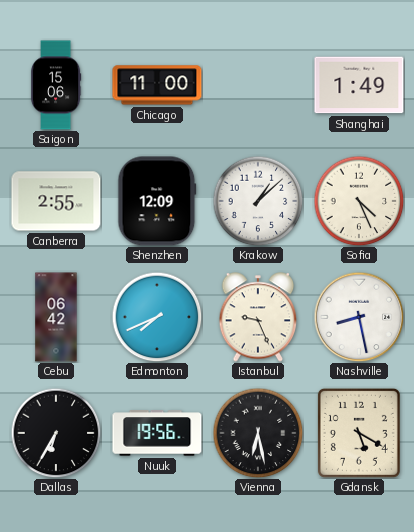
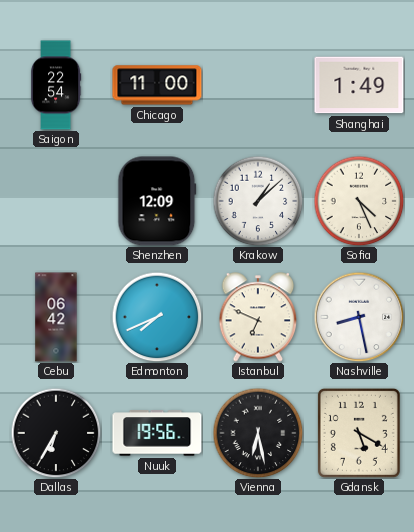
Saigon: 15:06 -> 22:54
Canberra: 2:55 -> none
Istanbul: 9:26 -> 6:49
